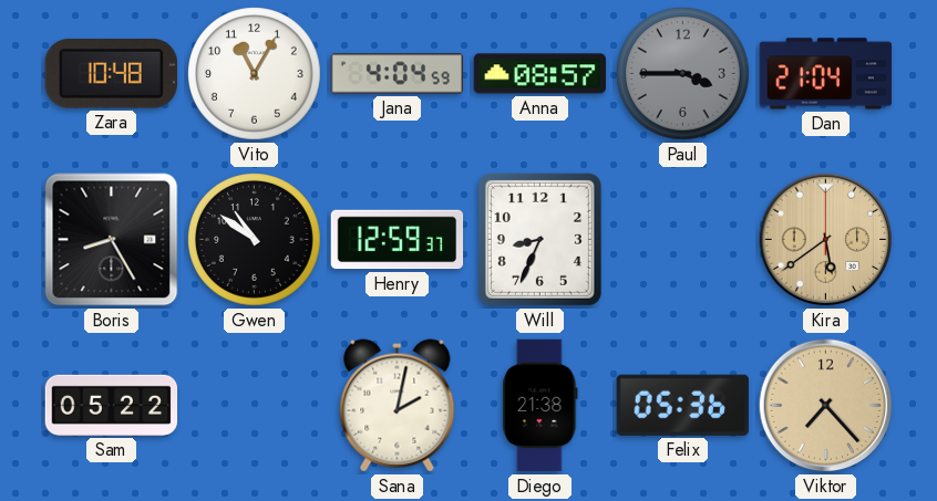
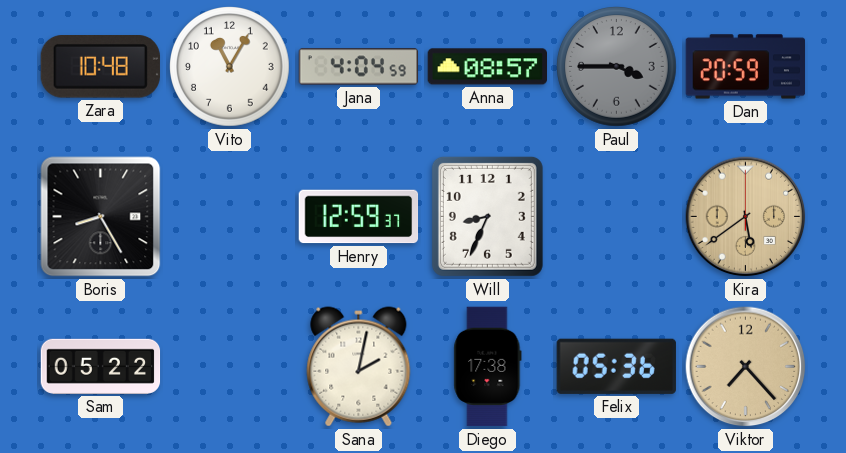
Dan: 21:04 -> 20:59
Gwen: 10:51 -> none
Diego: 21:38 -> 17:38
